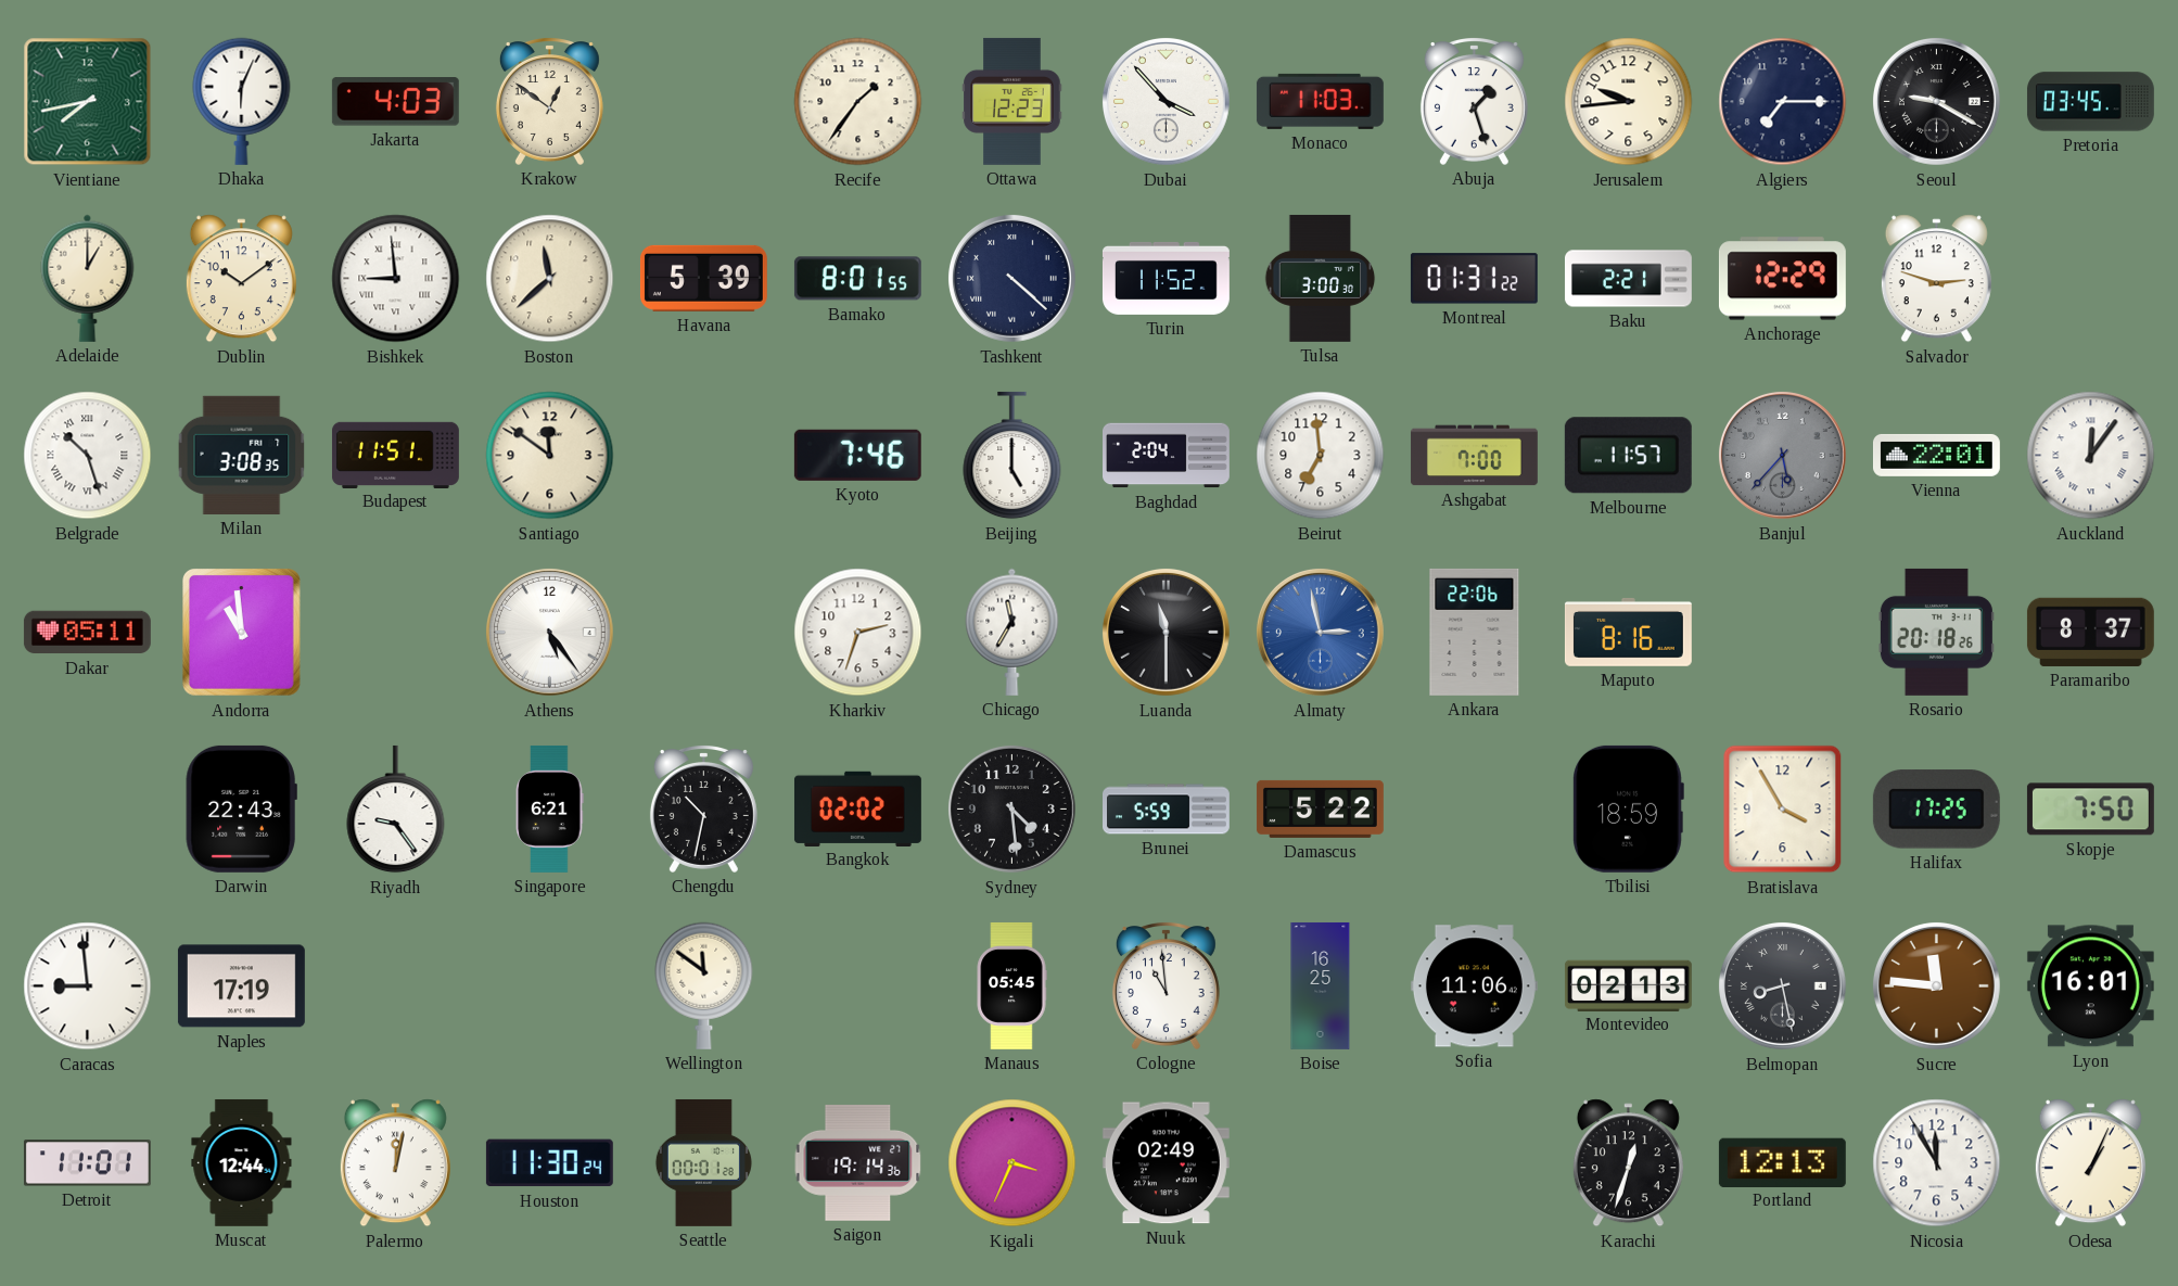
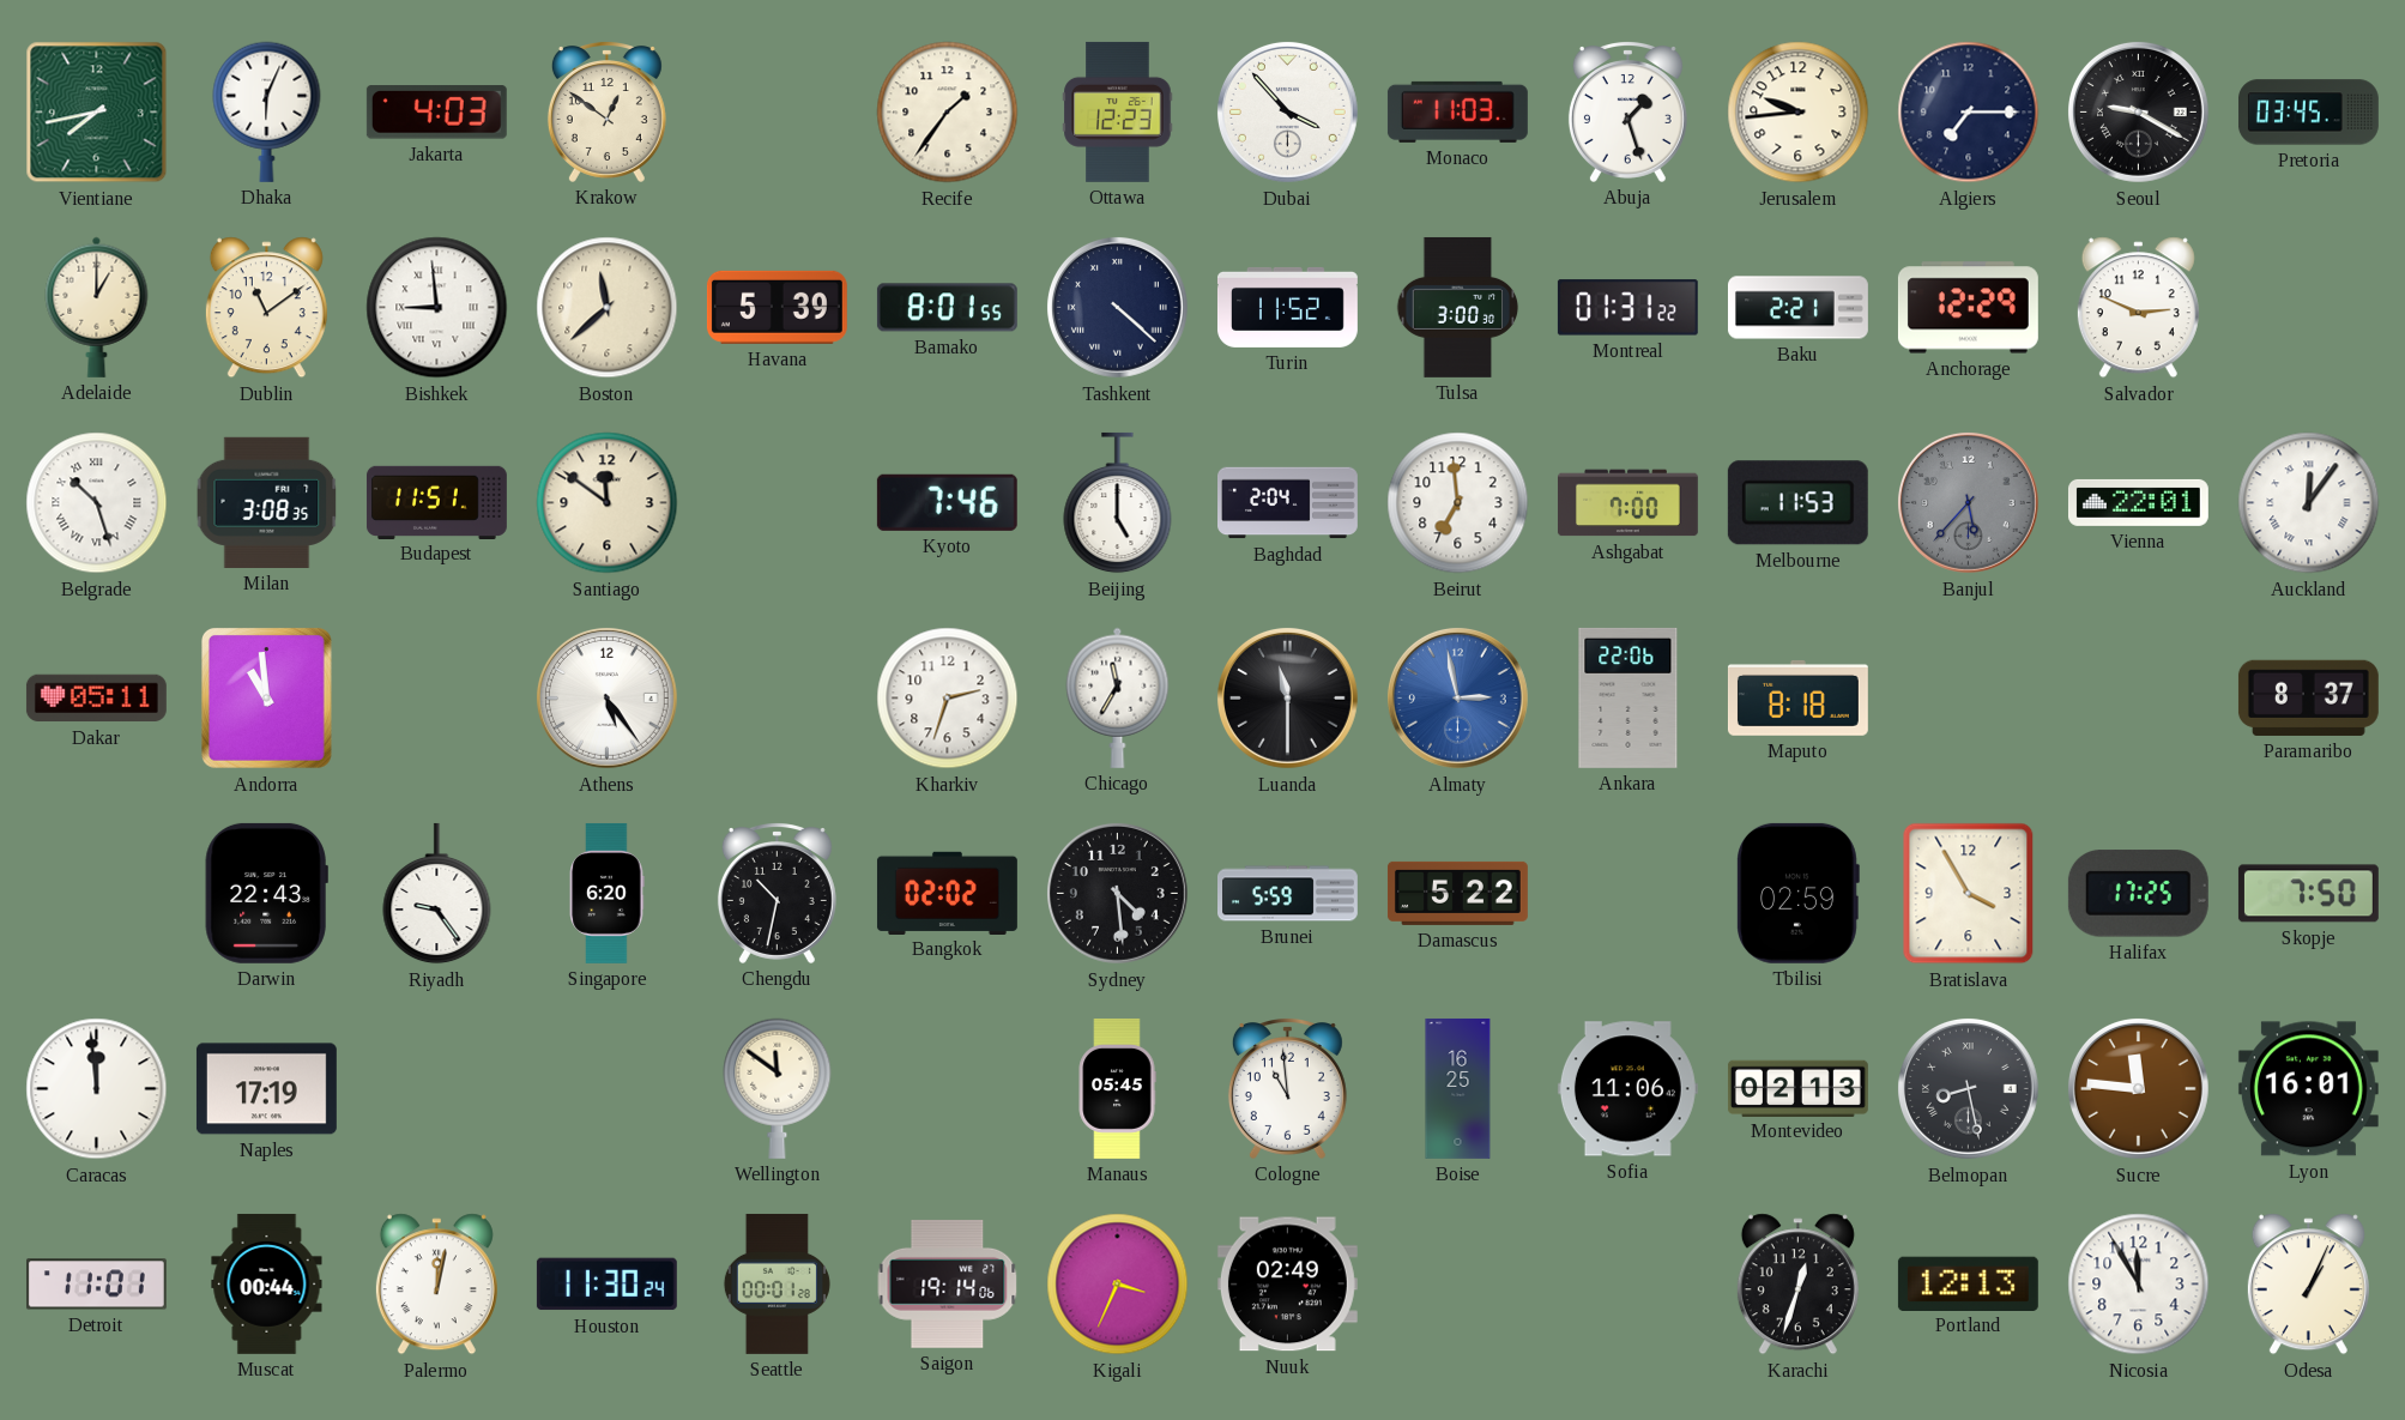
Dublin: 10:09 -> 11:09
Salvador: 2:48 -> 2:49
Melbourne: 11:57 -> 11:53
Maputo: 8:16 -> 8:18
Rosario: 20:18 -> none
Singapore: 6:21 -> 6:20
Tbilisi: 18:59 -> 02:59
Caracas: 8:59 -> 11:59
Muscat: 12:44 -> 00:44
Saigon: 19:14:36 -> 19:14:06
